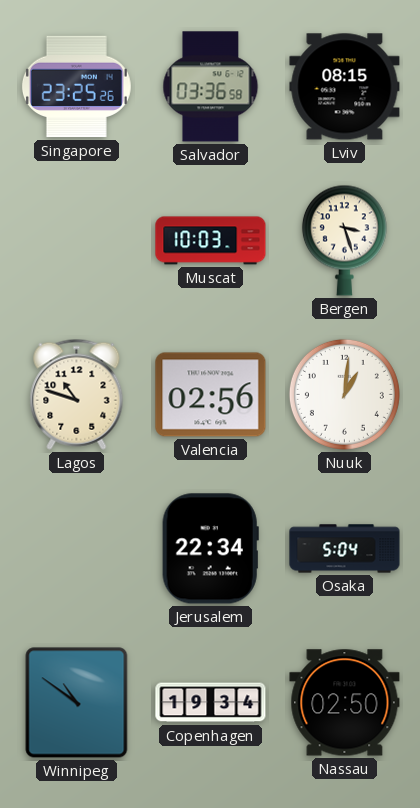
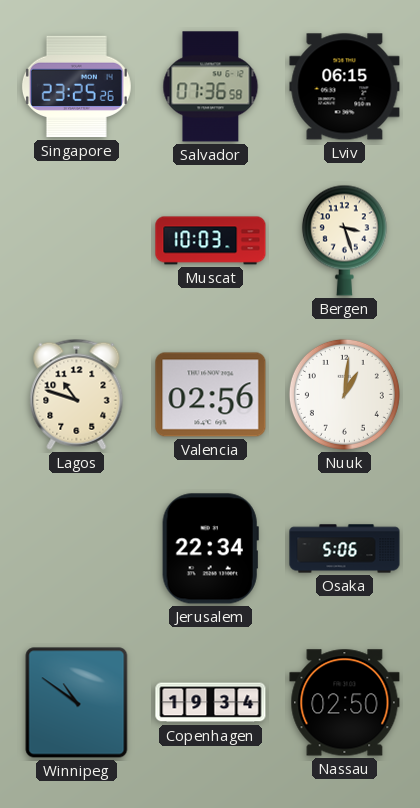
Salvador: 03:36 -> 07:36
Lviv: 08:15 -> 06:15
Osaka: 5:04 -> 5:06
